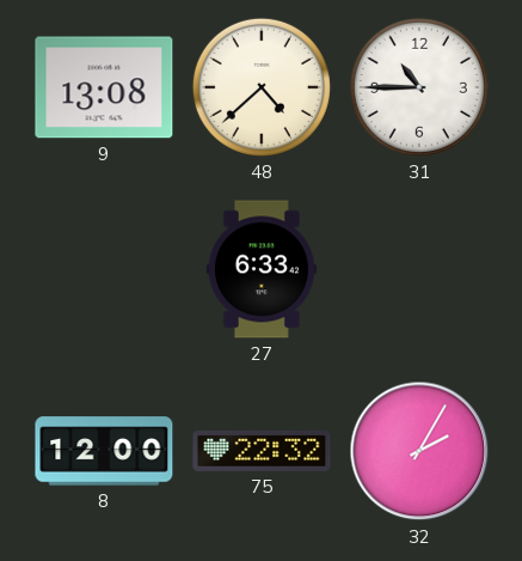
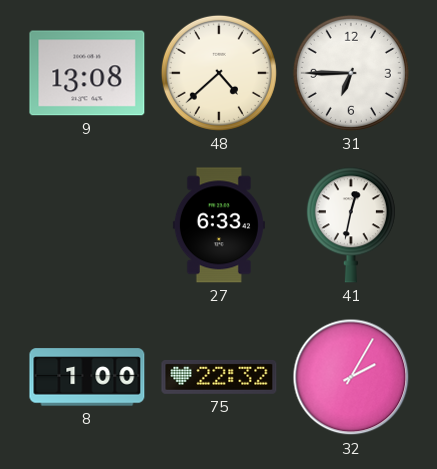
31: 10:45 -> 6:45
41: none -> 12:32
8: 12:00 -> 1:00
